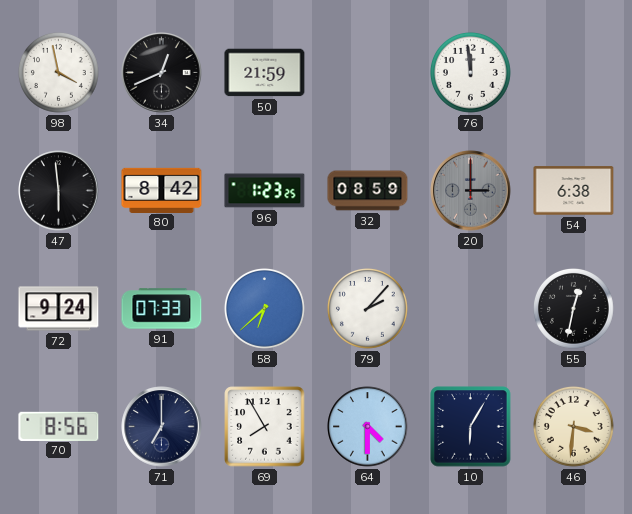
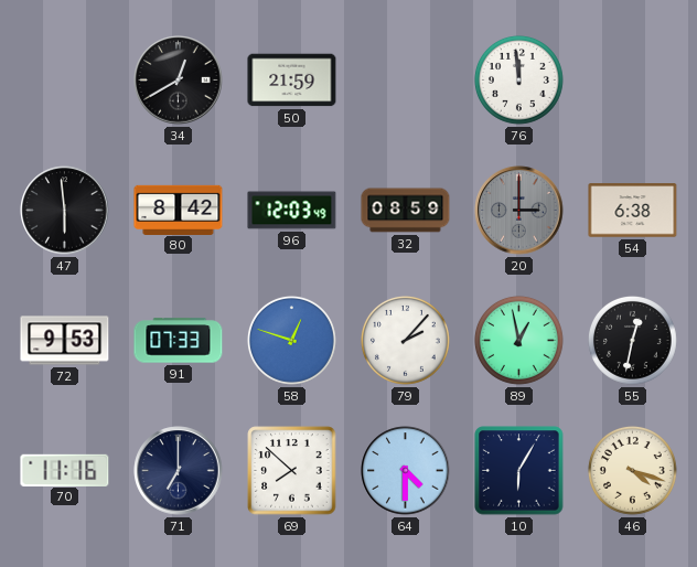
98: 3:58 -> none
34: 12:41 -> 12:40
96: 1:23 -> 12:03
72: 9:24 -> 9:53
58: 6:38 -> 12:48
89: none -> 12:58
70: 8:56 -> 11:16
69: 7:55 -> 7:52
46: 3:31 -> 4:18
